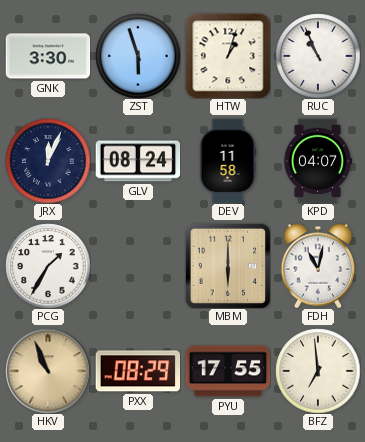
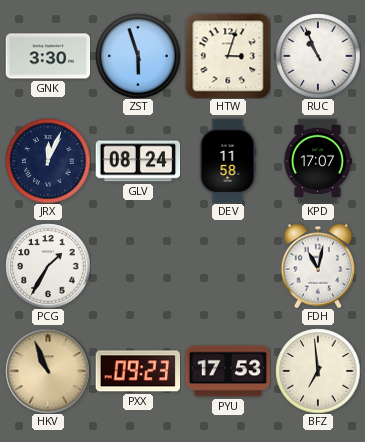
HTW: 1:03 -> 3:03
KPD: 04:07 -> 17:07
MBM: 6:00 -> none
PXX: 08:29 -> 09:23
PYU: 17:55 -> 17:53
